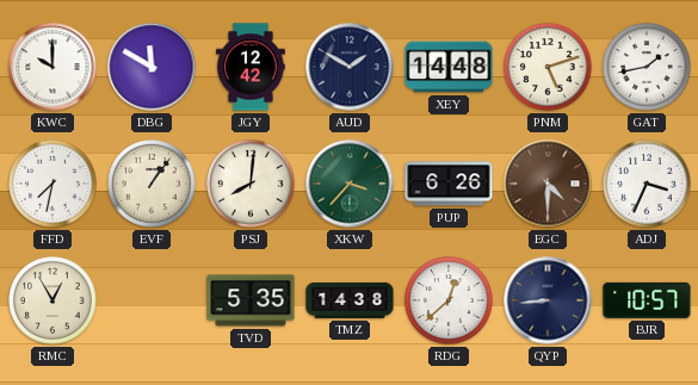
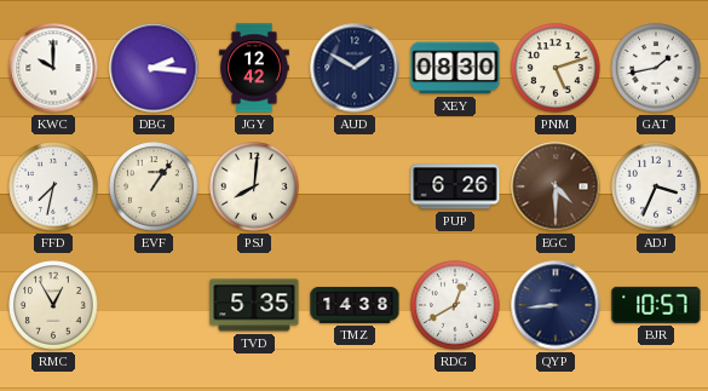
DBG: 11:50 -> 2:16
XEY: 14:48 -> 08:30
XKW: 3:37 -> none
RDG: 12:38 -> 12:40
